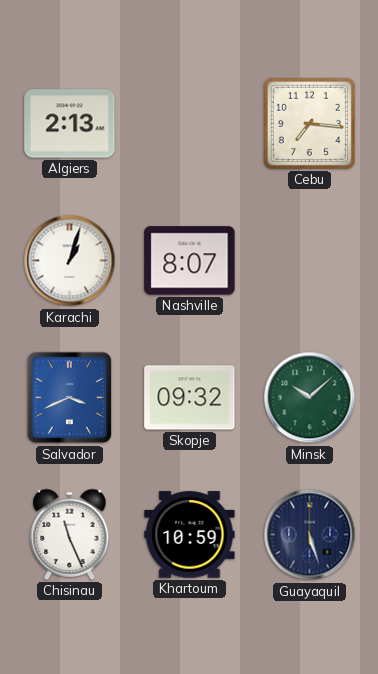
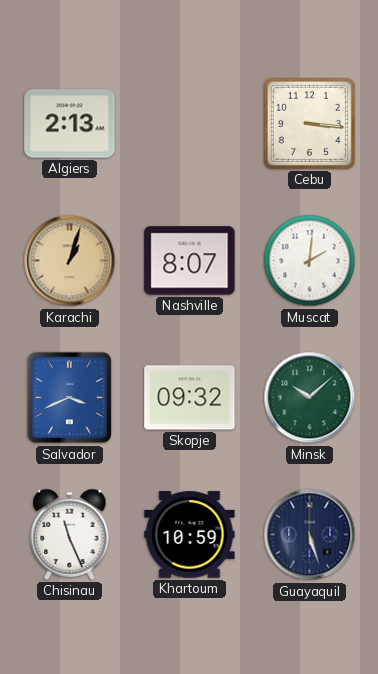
Cebu: 7:16 -> 3:16
Karachi dial: white -> champagne
Muscat: none -> 2:01
